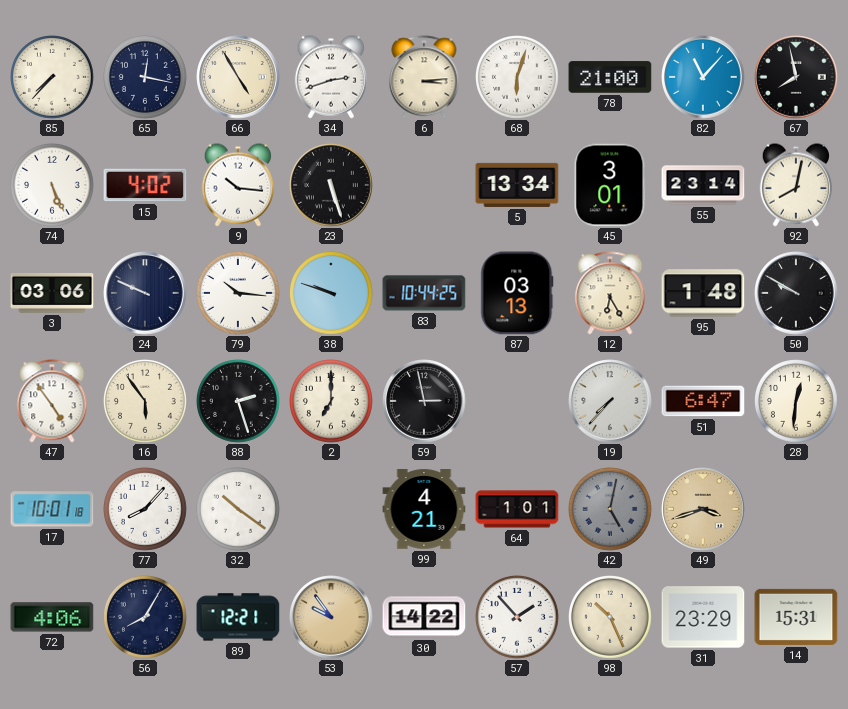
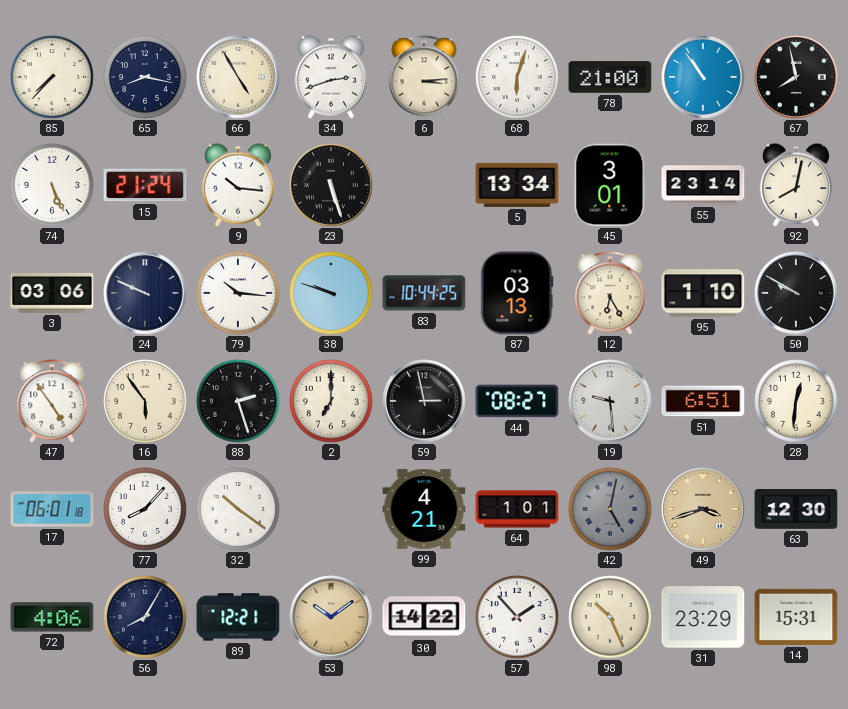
65: 12:17 -> 8:17
82: 11:07 -> 10:54
15: 4:02 -> 21:24
95: 1:48 -> 1:10
44: none -> 08:27
19: 7:37 -> 9:29
51: 6:47 -> 6:51
17: 10:01 -> 06:01
63: none -> 12:30
53: 9:54 -> 10:09
